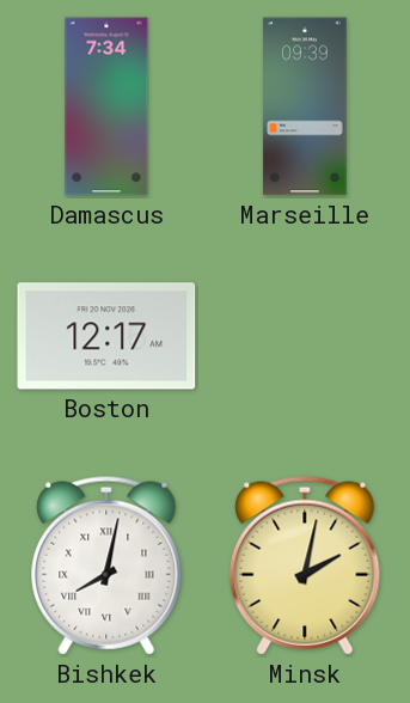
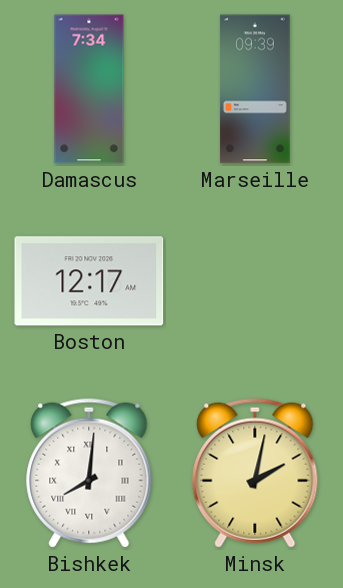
Bishkek: 8:02 -> 8:01
